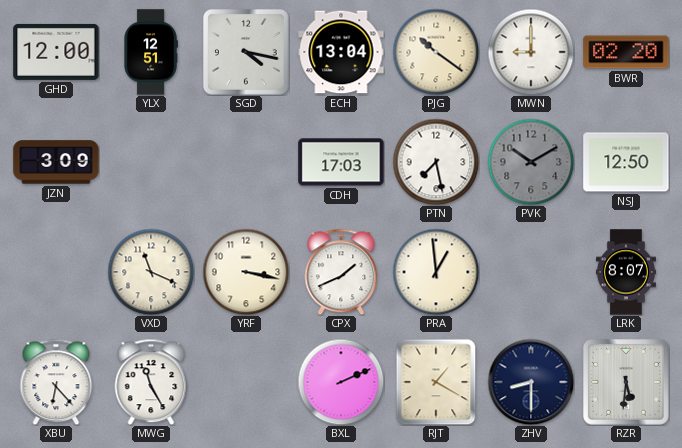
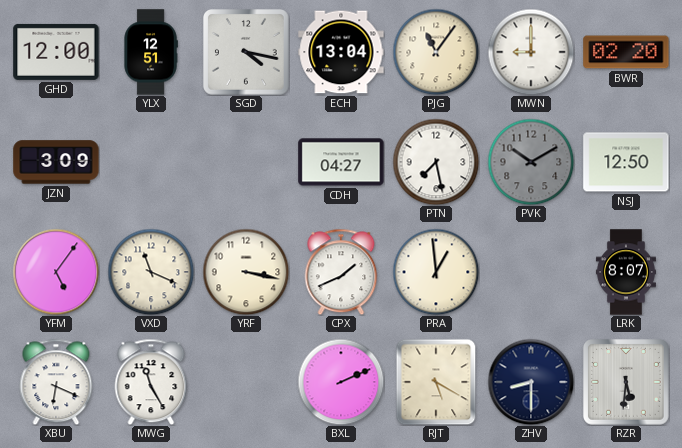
PJG: 10:21 -> 11:06
CDH: 17:03 -> 04:27
YFM: none -> 5:06
XBU: 6:23 -> 6:19
RJT: 1:20 -> 5:20
